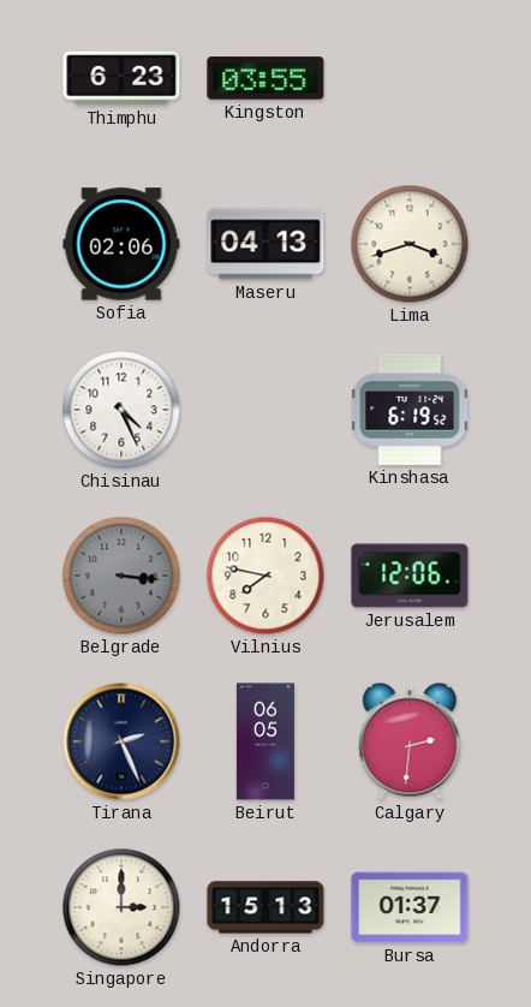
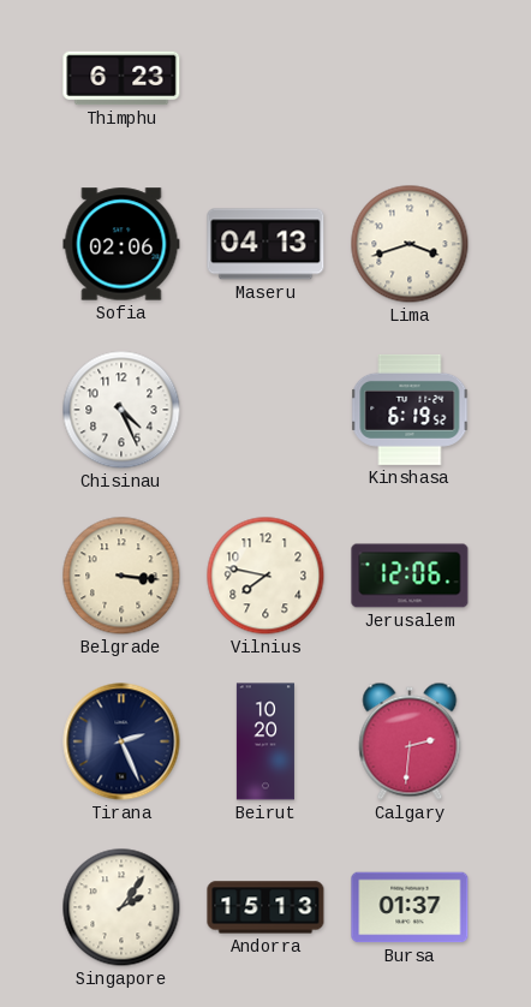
Kingston: 03:55 -> none
Belgrade dial: grey -> cream
Beirut: 06:05 -> 10:20
Singapore: 3:00 -> 2:06
